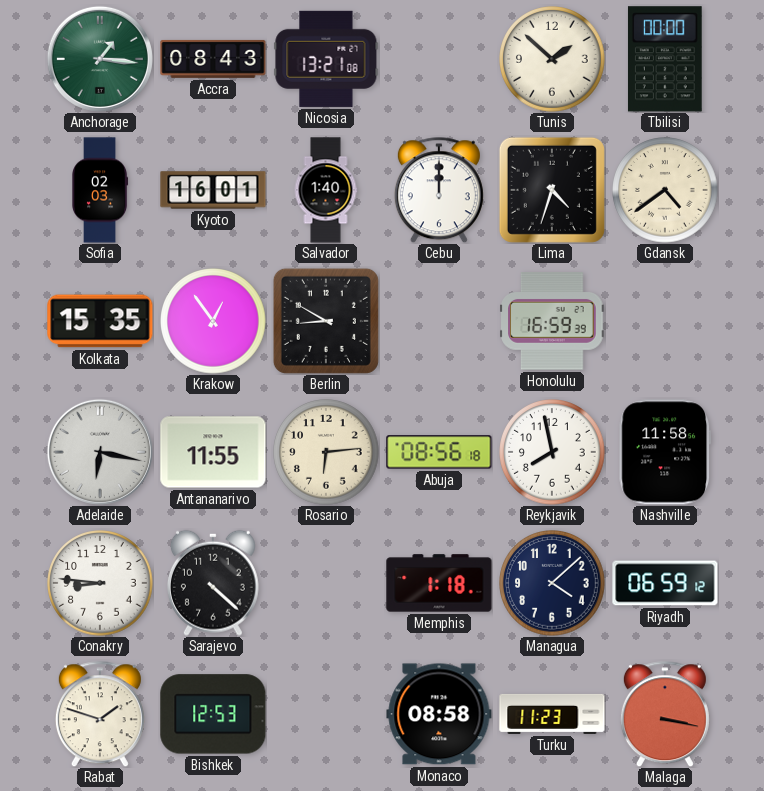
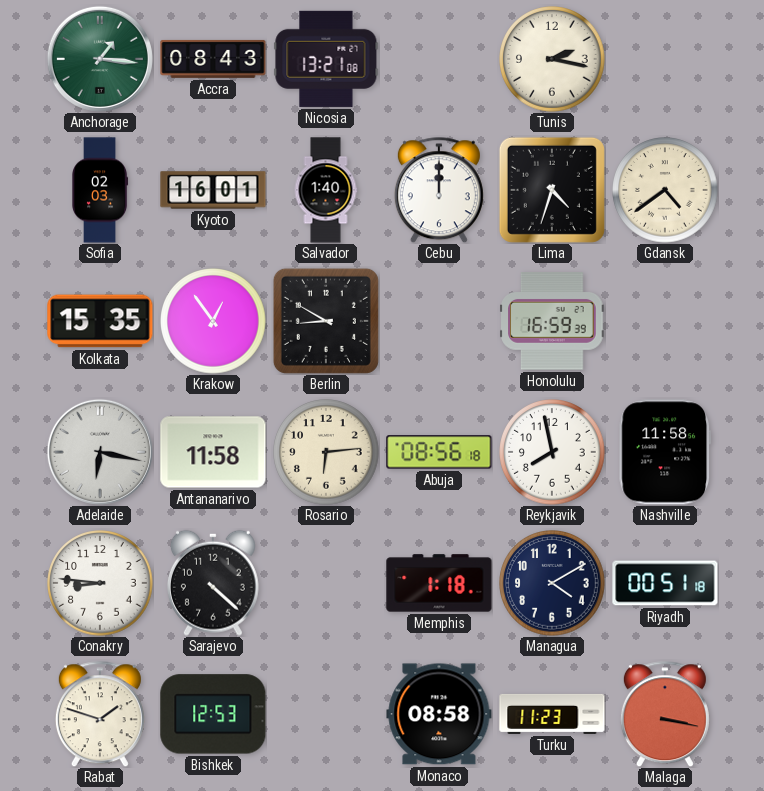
Tunis: 1:52 -> 2:17
Tbilisi: 00:00 -> none
Antananarivo: 11:55 -> 11:58
Managua: 4:08 -> 4:10
Riyadh: 06:59 -> 00:51
